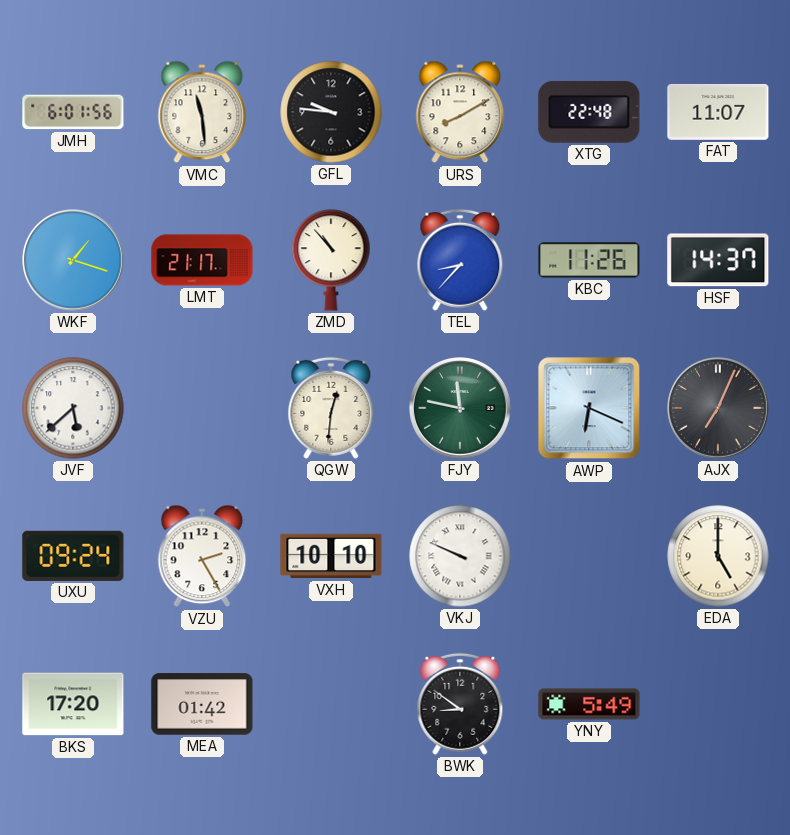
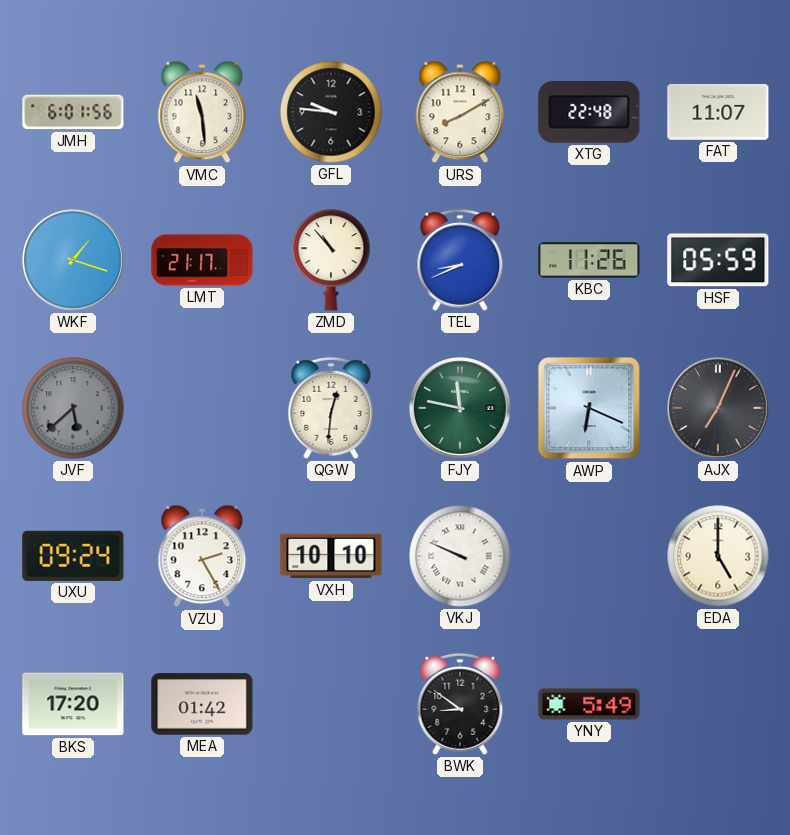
TEL: 8:37 -> 8:41
HSF: 14:37 -> 05:59
JVF dial: white -> grey
